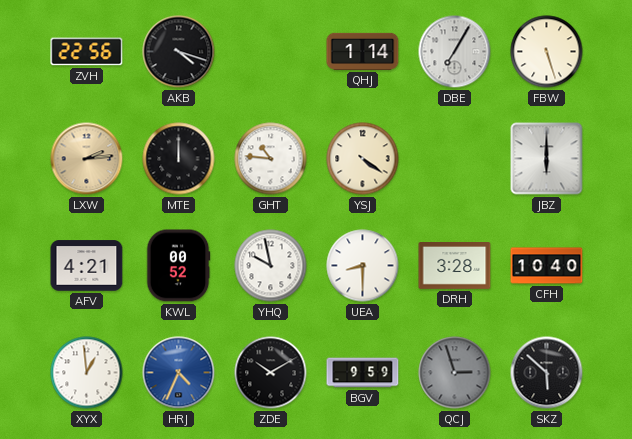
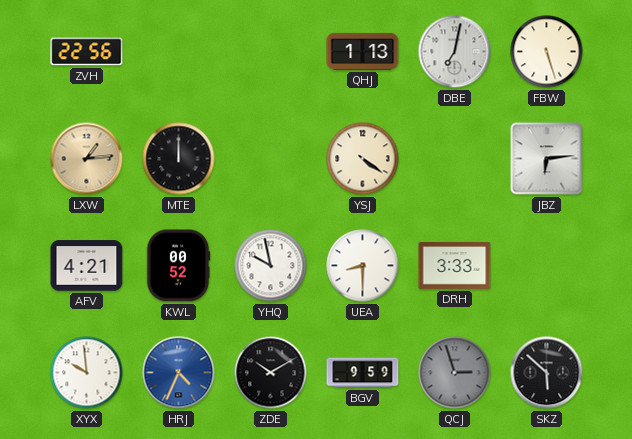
AKB: 4:18 -> none
QHJ: 1:14 -> 1:13
DBE: 7:05 -> 7:02
LXW: 2:14 -> 1:14
GHT: 10:46 -> none
JBZ: 6:00 -> 6:14
DRH: 3:28 -> 3:33
CFH: 10:40 -> none
XYX: 12:59 -> 9:59
